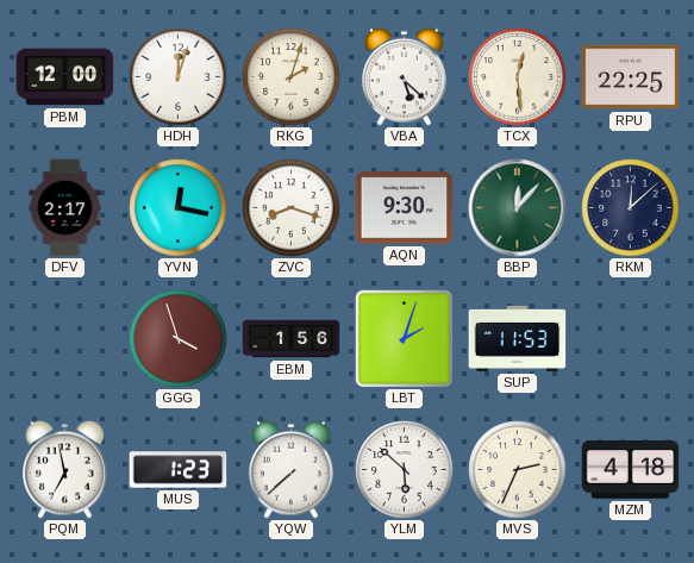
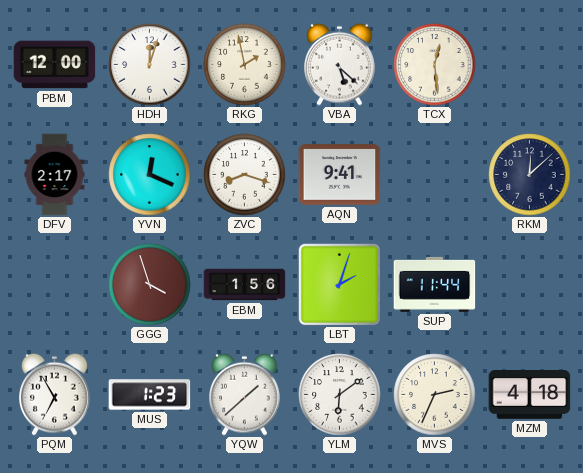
RKG: 2:03 -> 1:58
RPU: 22:25 -> none
YVN: 12:17 -> 12:19
AQN: 9:30 -> 9:41
BBP: 12:07 -> none
SUP: 11:53 -> 11:44
PQM: 6:58 -> 6:55
YQW: 7:38 -> 1:38
YLM: 5:52 -> 6:09
